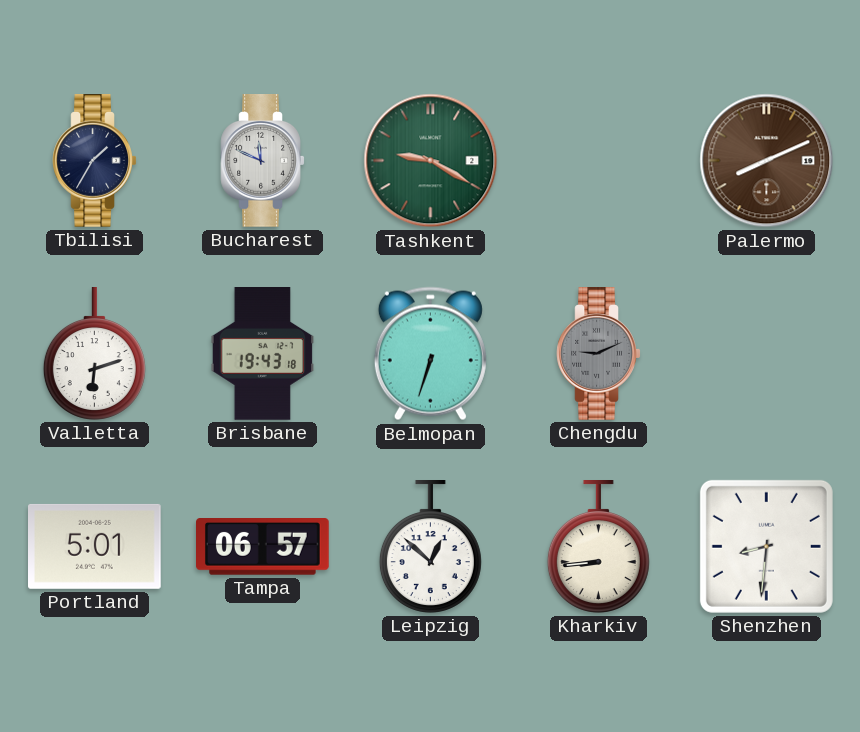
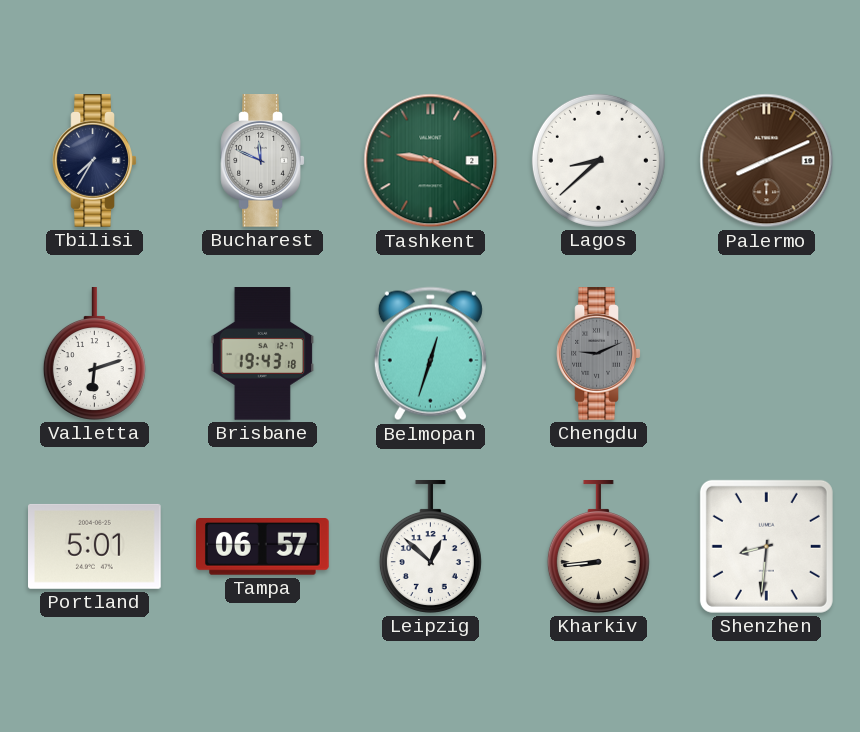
Tbilisi: 1:35 -> 7:35
Lagos: none -> 8:38
Belmopan: 6:33 -> 12:33
